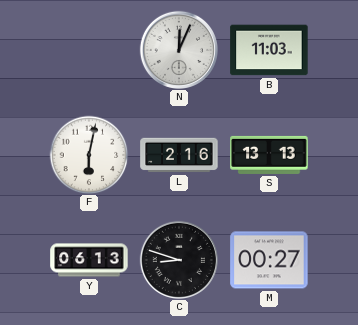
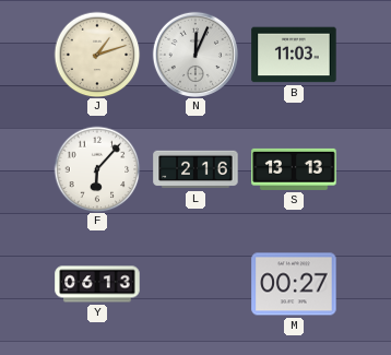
J: none -> 1:12
F: 6:02 -> 6:07
C: 8:48 -> none
